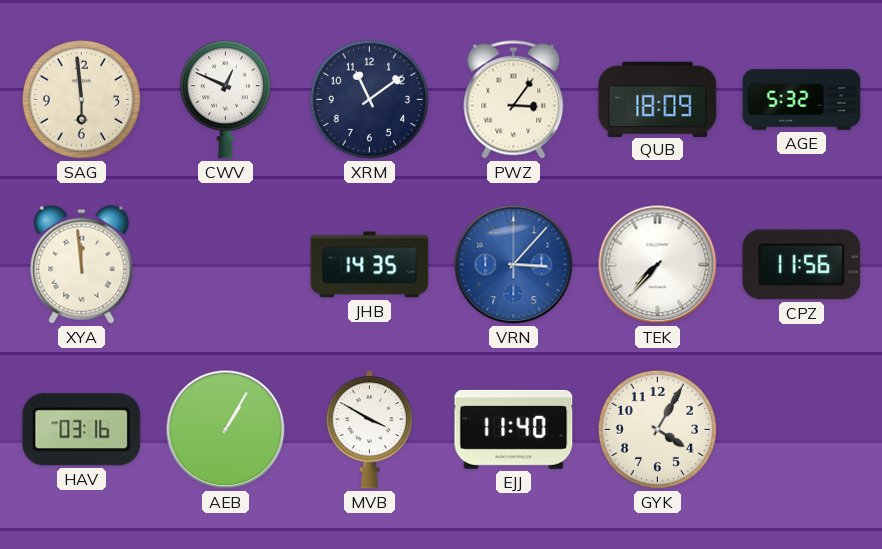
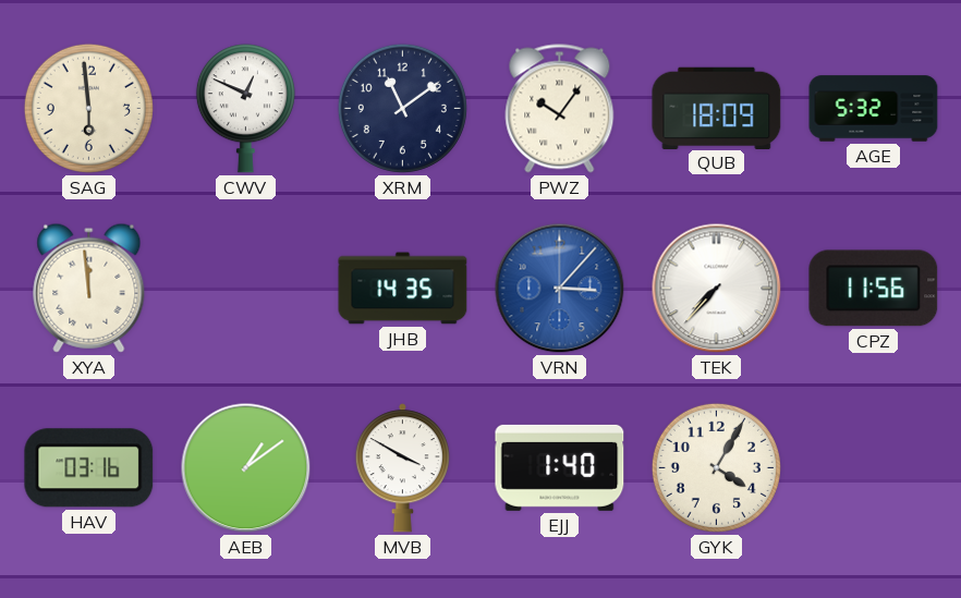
PWZ: 3:06 -> 10:06
AEB: 1:05 -> 1:09
EJJ: 11:40 -> 1:40
